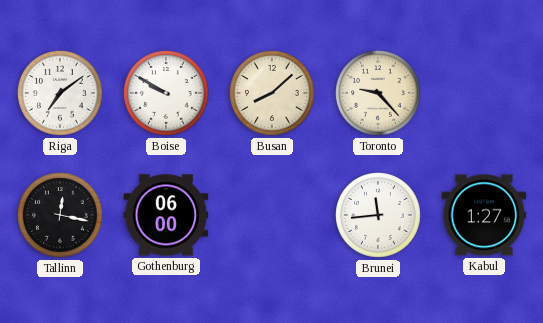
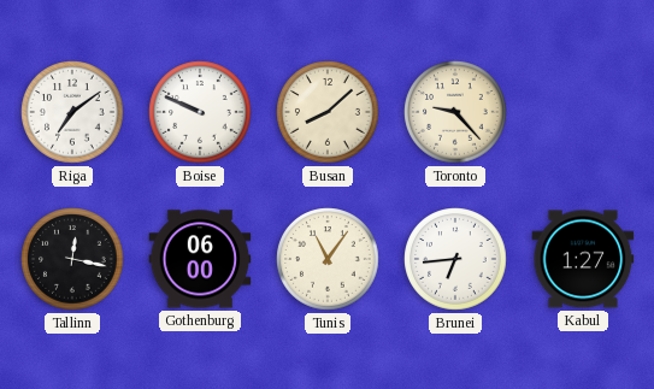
Boise: 9:50 -> 9:49
Tunis: none -> 11:06
Brunei: 11:44 -> 6:44
